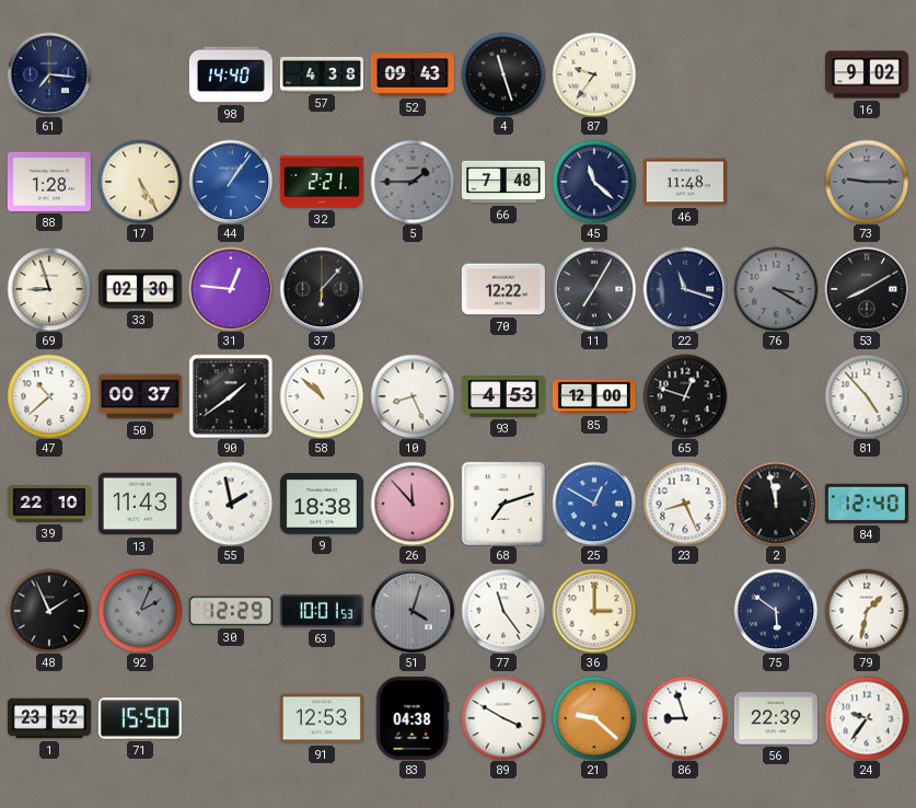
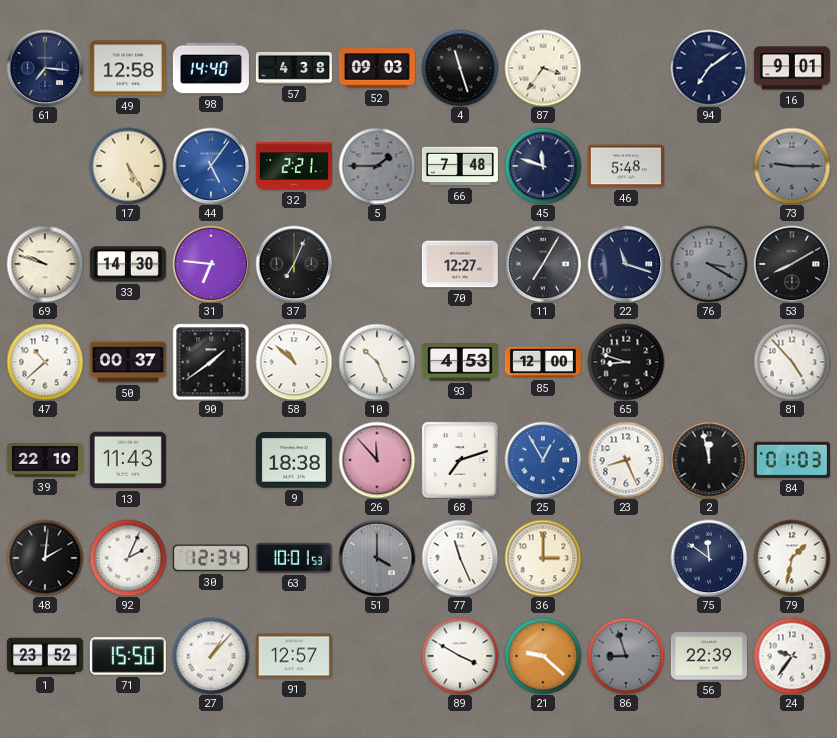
49: none -> 12:58
52: 09:43 -> 09:03
87: 9:36 -> 3:36
94: none -> 7:09
16: 9:02 -> 9:01
88: 1:28 -> none
44: 1:06 -> 5:06
45: 11:22 -> 11:48
46: 11:48 -> 5:48
69: 8:57 -> 9:48
33: 02:30 -> 14:30
31: 12:46 -> 6:46
37: 6:07 -> 7:04
70: 12:22 -> 12:27
10: 8:26 -> 10:26
65: 12:48 -> 8:48
55: 1:58 -> none
25: 12:50 -> 12:55
84: 12:40 -> 01:03
48: 1:56 -> 2:01
92 dial: grey -> white
30: 12:29 -> 12:34
51: 4:03 -> 4:00
77: 11:24 -> 11:26
75: 5:51 -> 11:51
27: none -> 1:07
91: 12:53 -> 12:57
83: 04:38 -> none
86 dial: white -> grey
